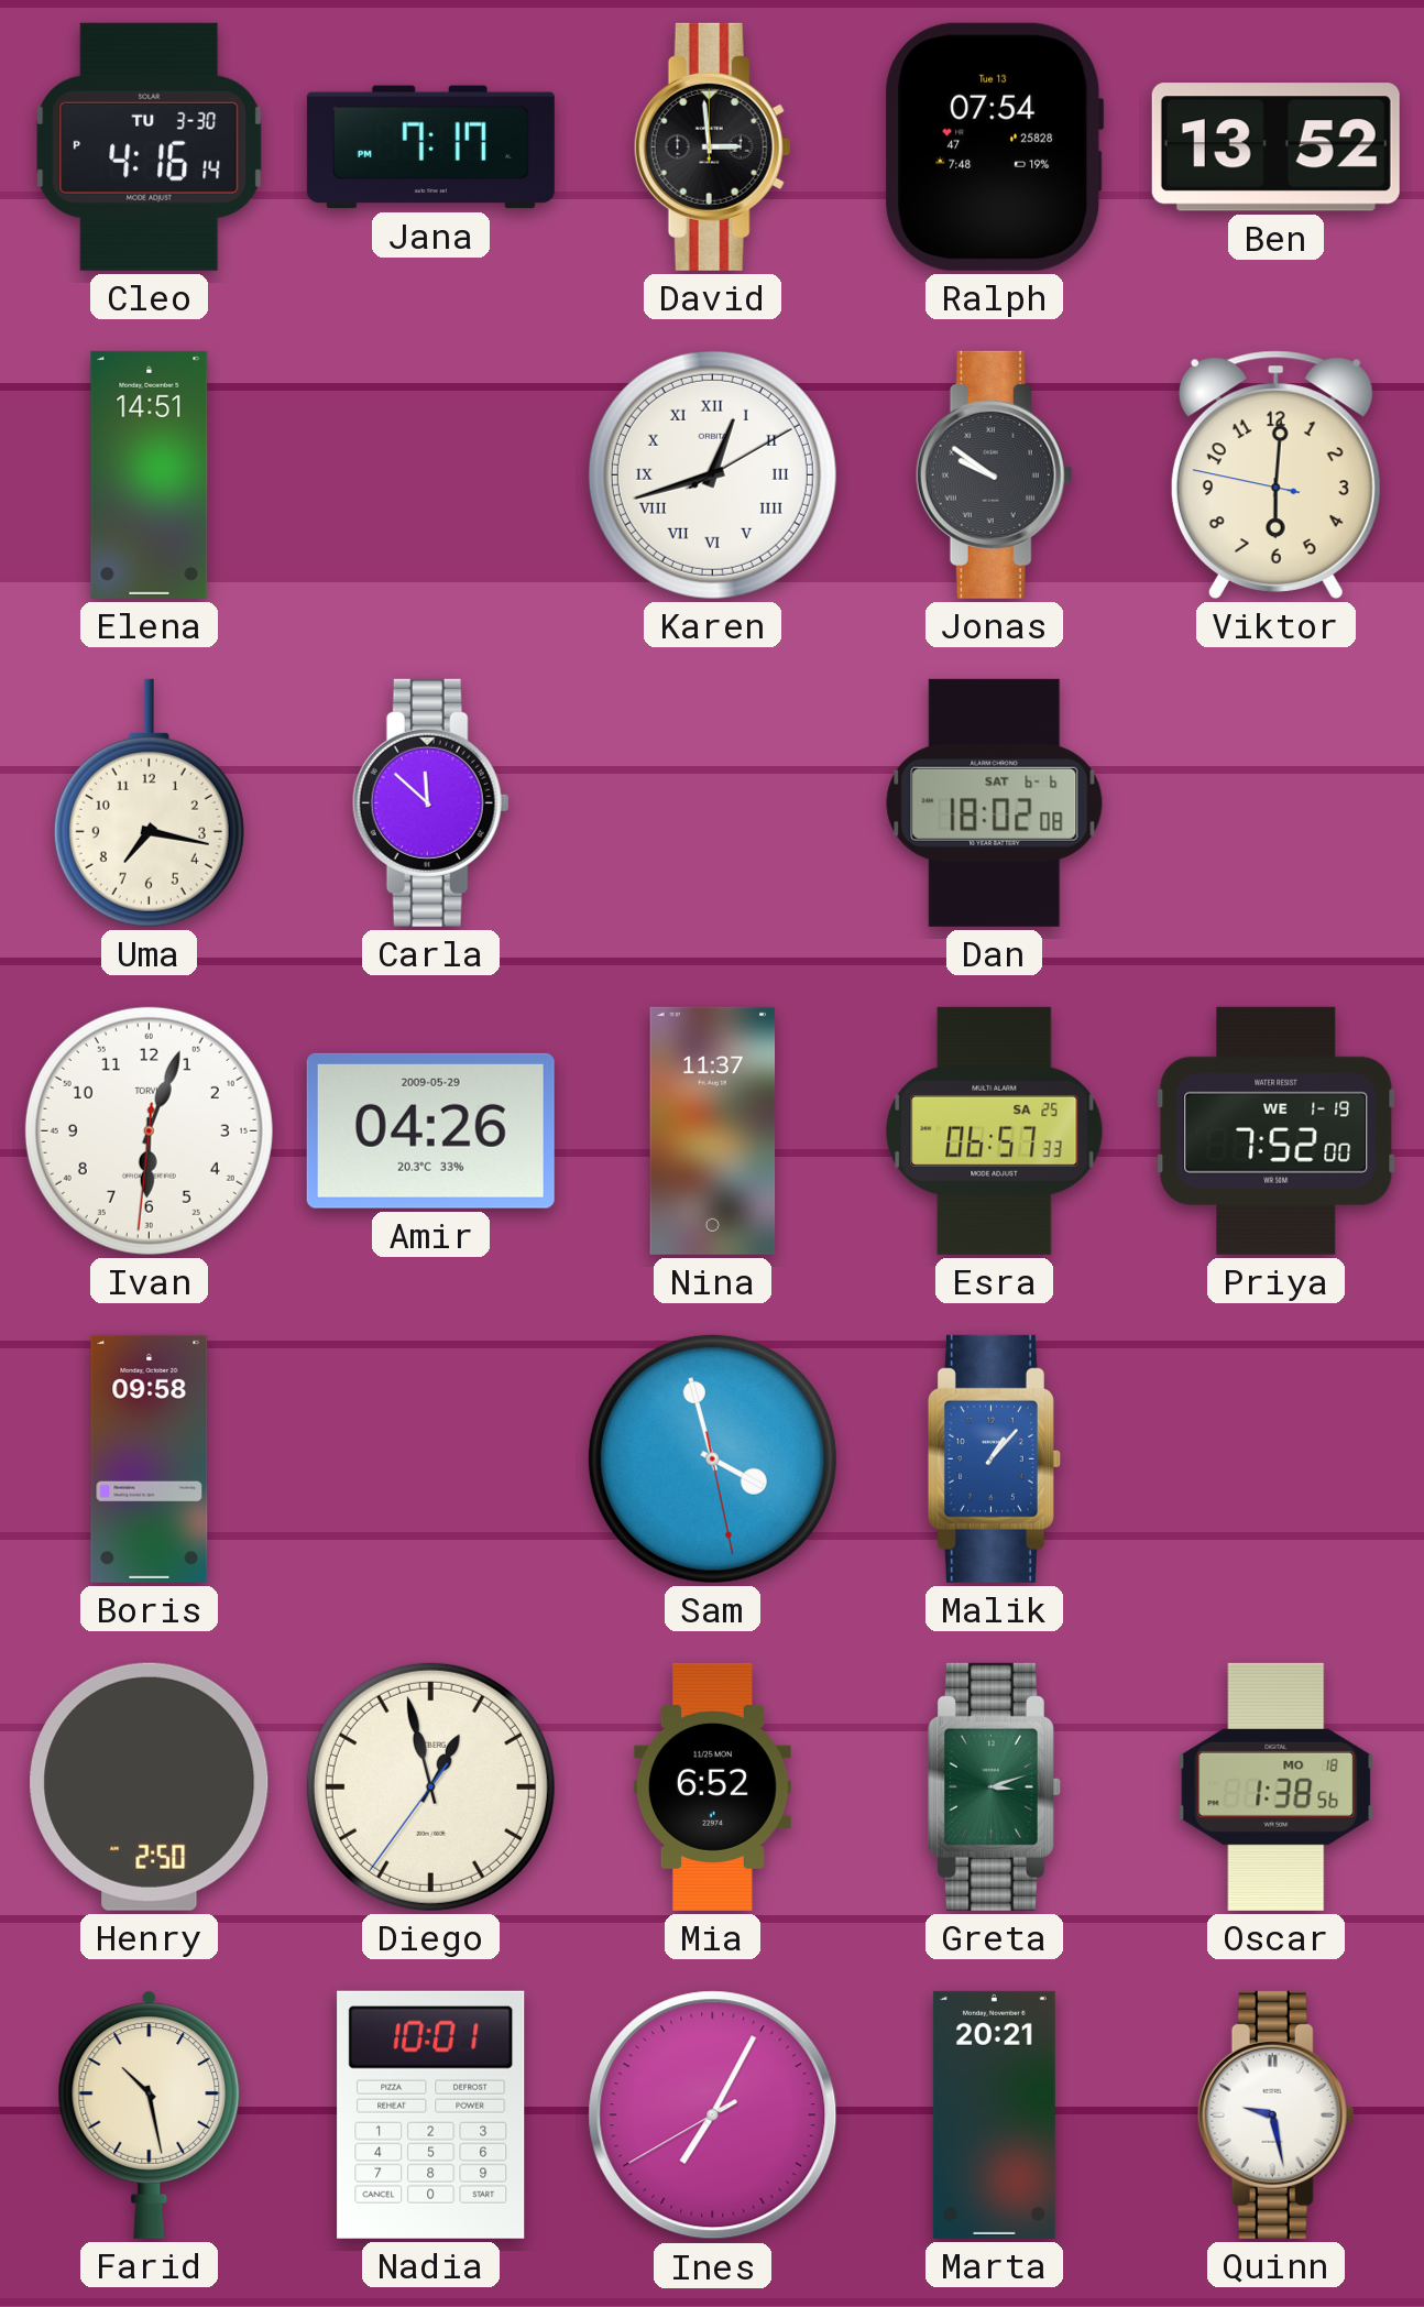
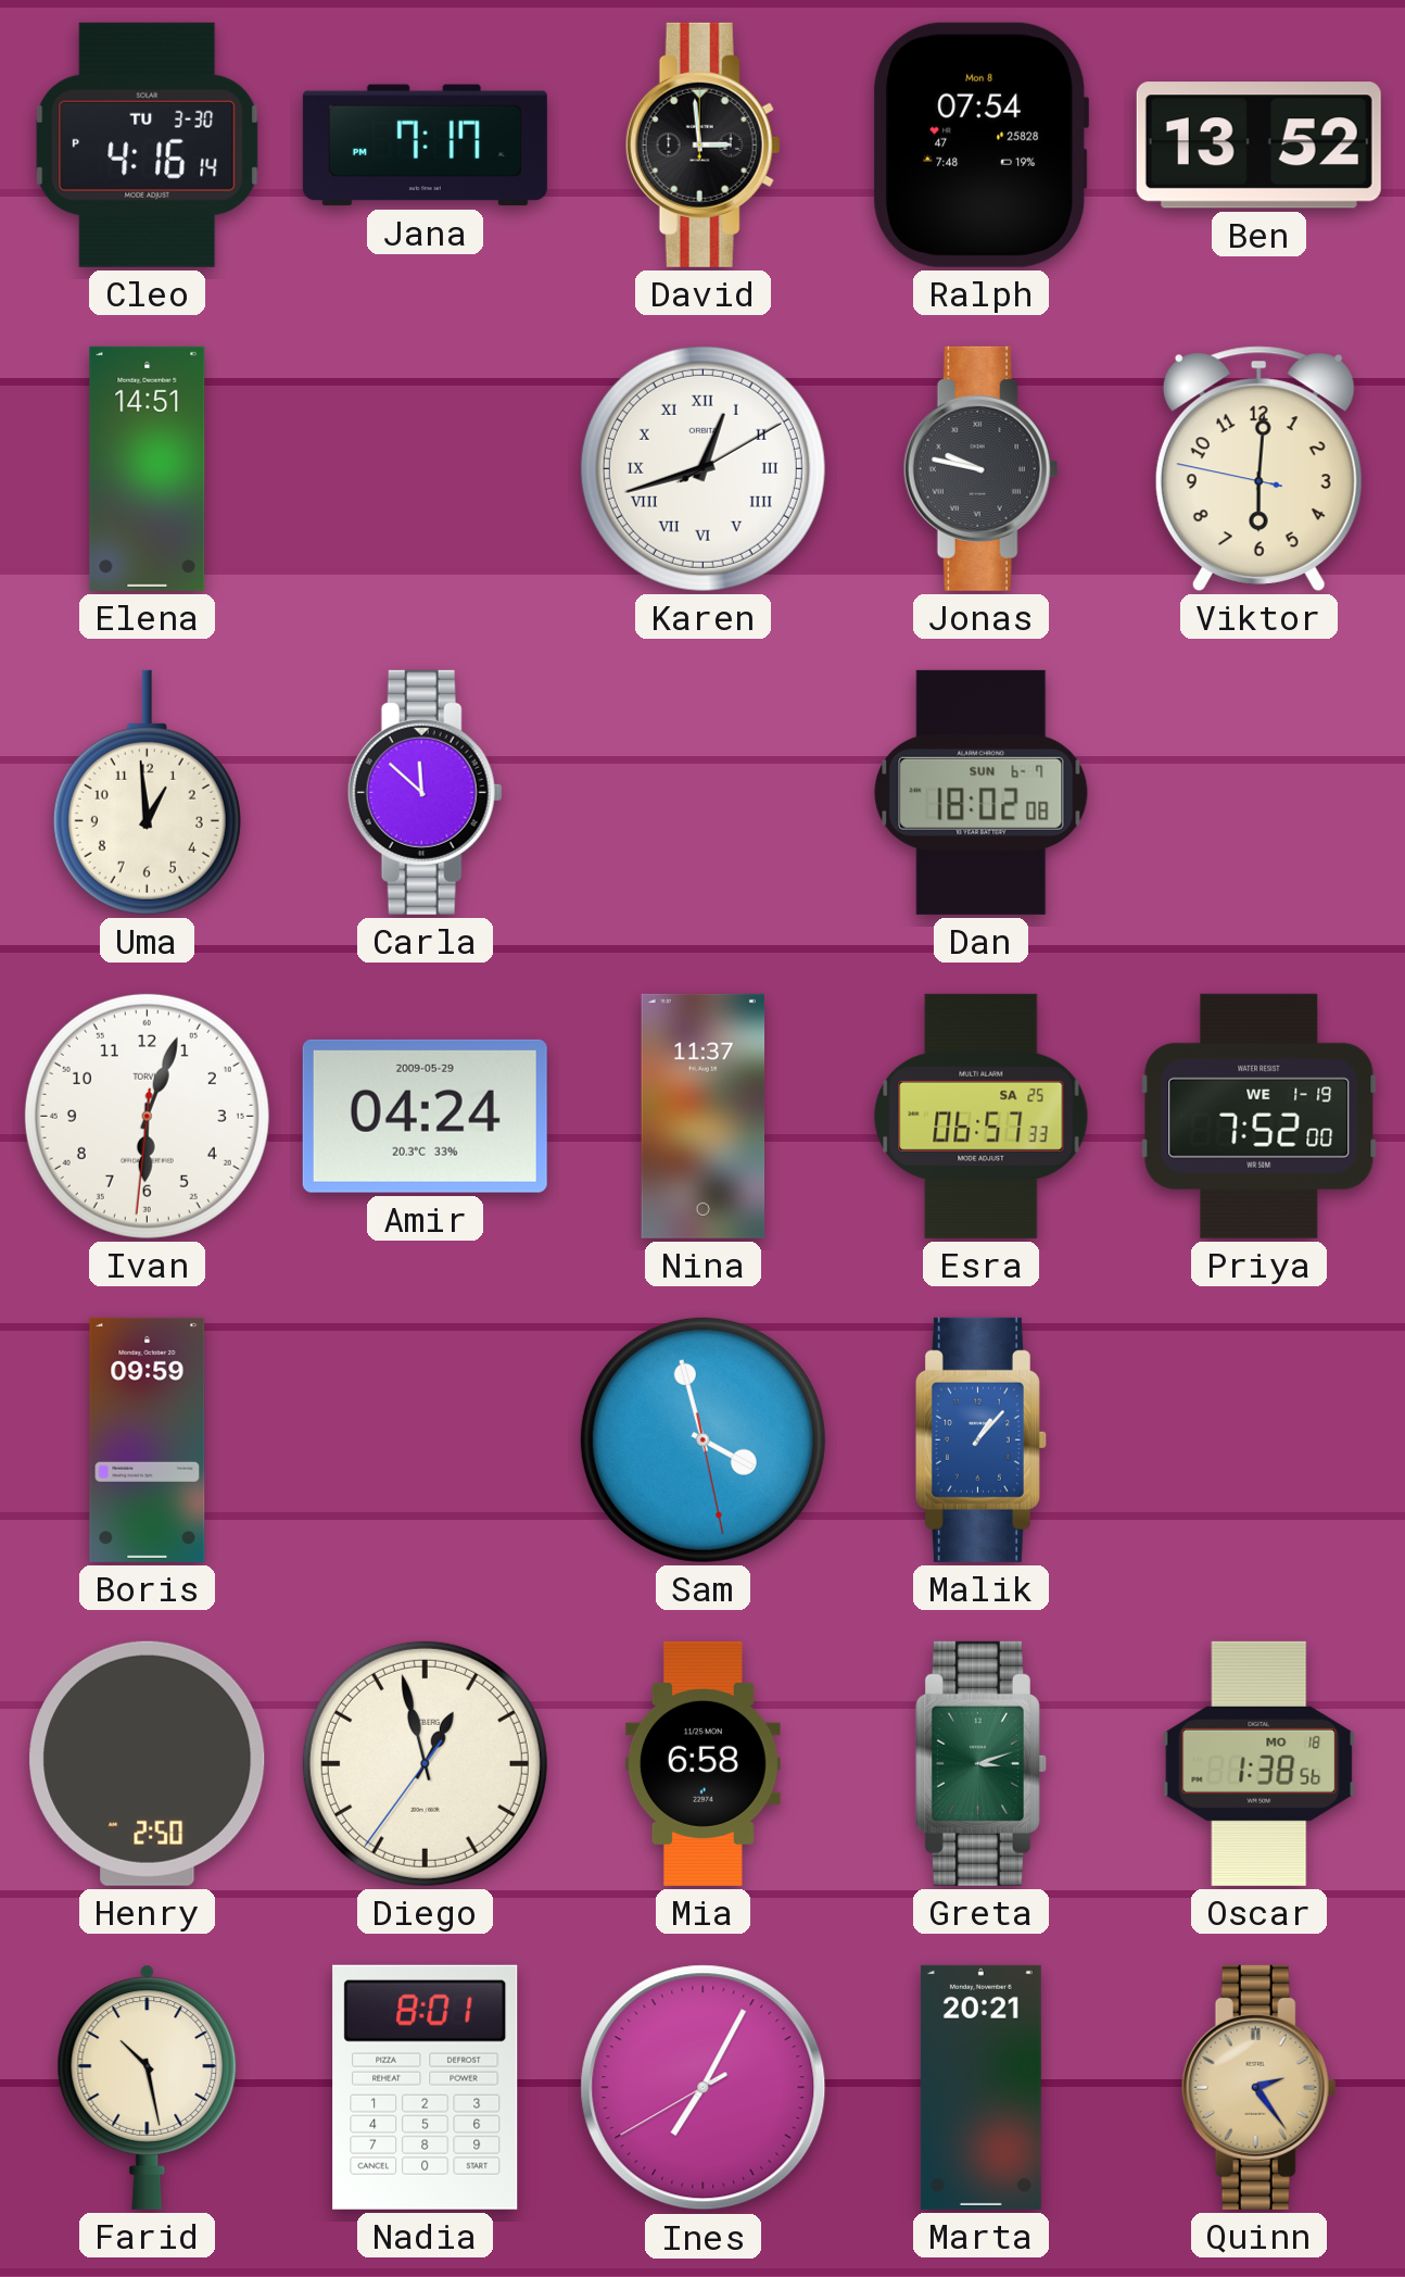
Ralph date: Tue 13 -> Mon 8
Jonas: 9:51 -> 9:47
Uma: 7:17 -> 12:59
Dan date: SAT 6-6 -> SUN 6-7
Amir: 04:26 -> 04:24
Boris: 09:58 -> 09:59
Mia: 6:52 -> 6:58
Nadia: 10:01 -> 8:01
Quinn: 9:28 -> 2:24
Quinn dial: white -> champagne
